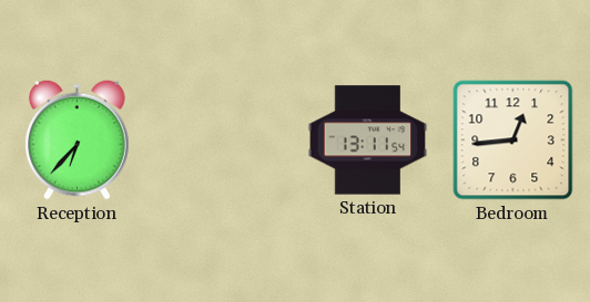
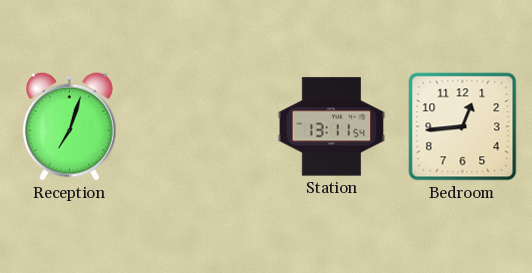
Reception: 6:37 -> 7:03
